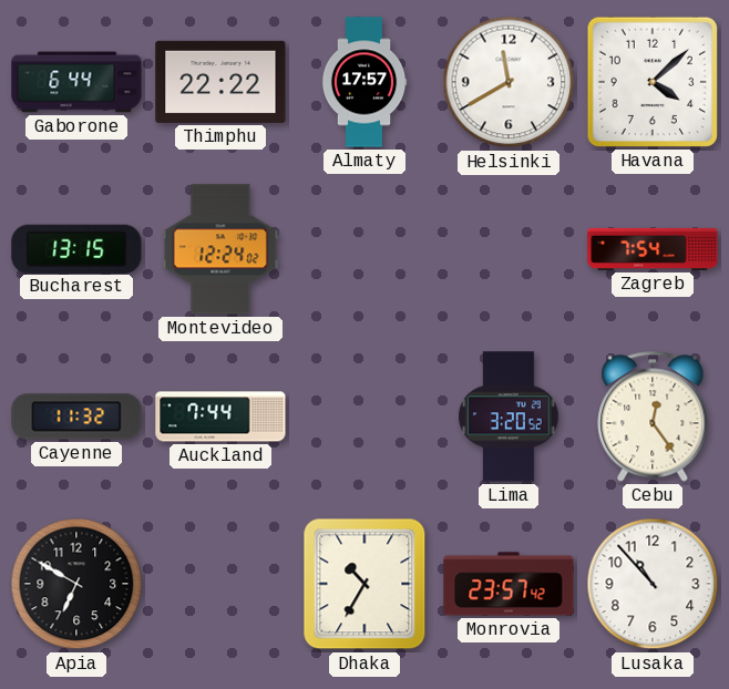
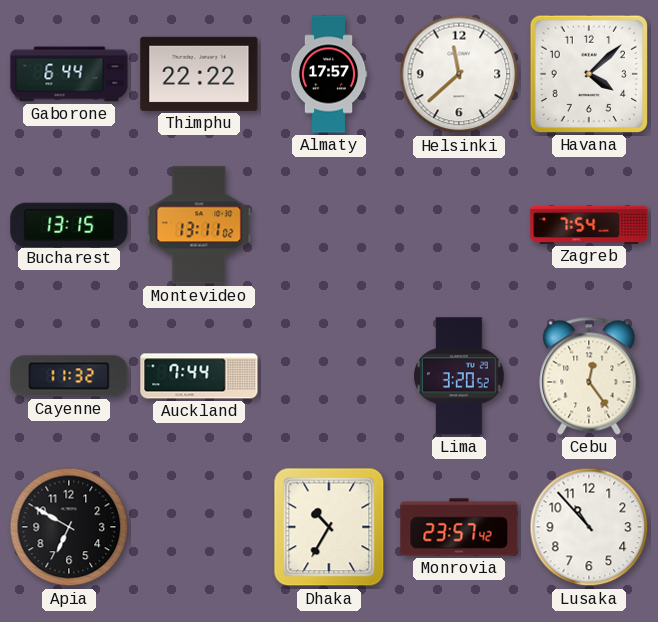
Helsinki: 11:40 -> 11:38
Montevideo: 12:24 -> 13:11
